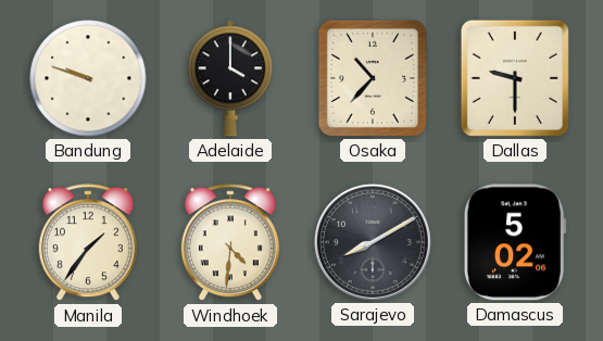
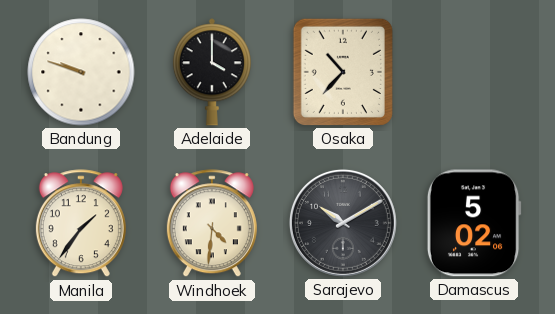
Dallas: 9:30 -> none
Sarajevo: 8:10 -> 10:10
